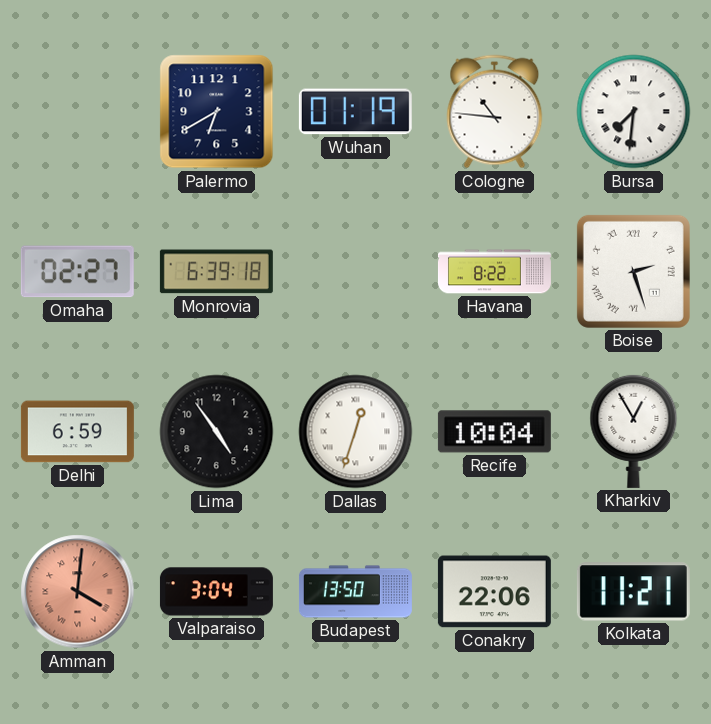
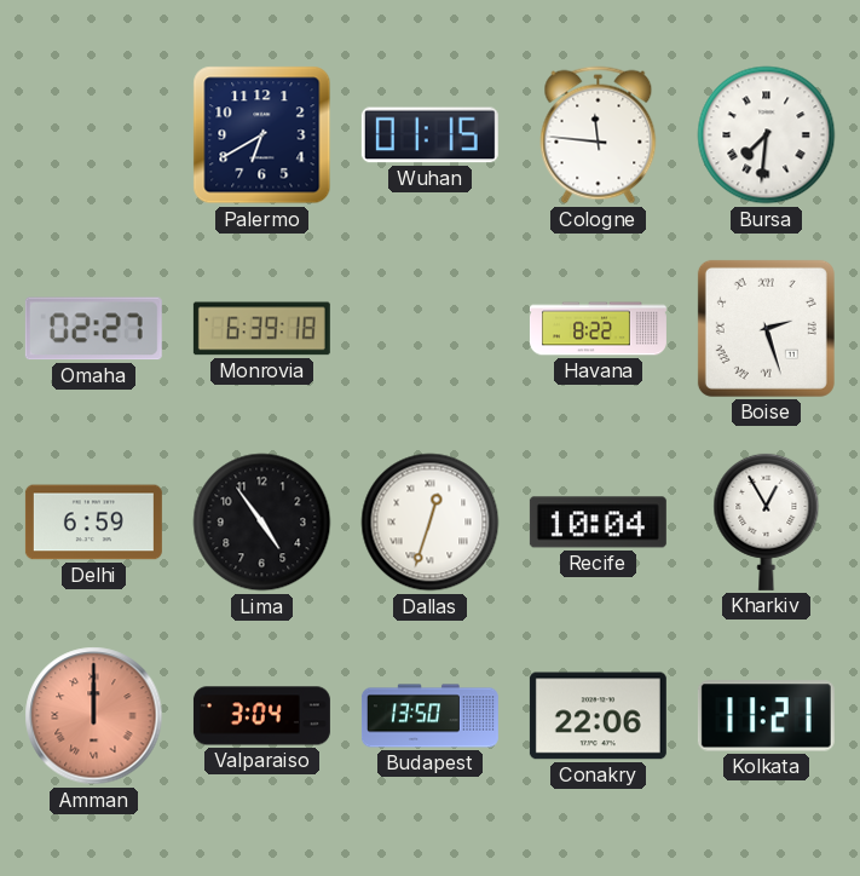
Wuhan: 01:19 -> 01:15
Cologne: 10:46 -> 11:46
Amman: 4:01 -> 12:00
